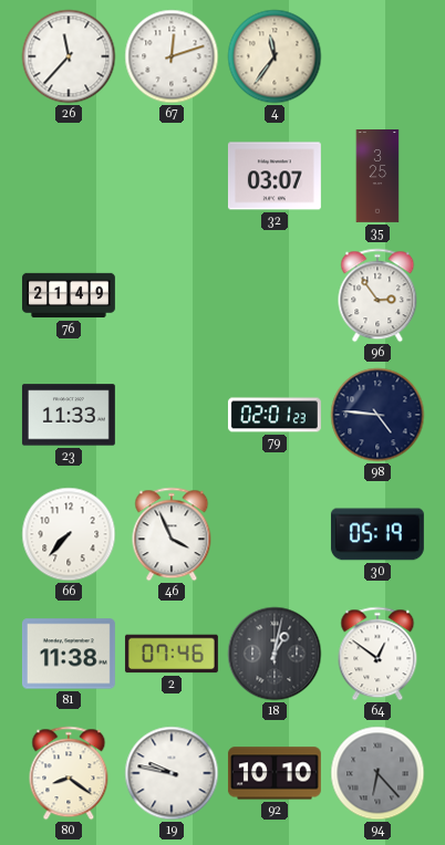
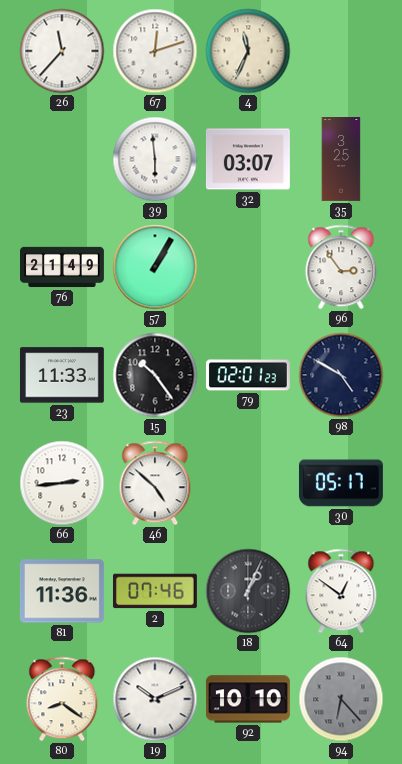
4: 11:36 -> 11:34
39: none -> 5:59
57: none -> 1:05
15: none -> 10:24
98: 4:46 -> 4:50
66: 7:37 -> 2:44
46: 3:56 -> 4:52
30: 05:19 -> 05:17
81: 11:38 -> 11:36
18: 1:02 -> 1:04
19: 9:47 -> 10:11
